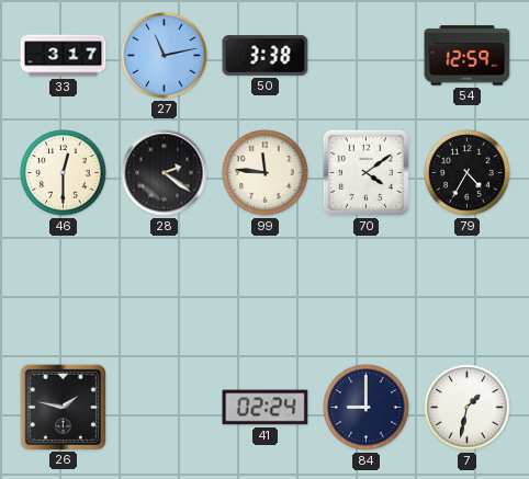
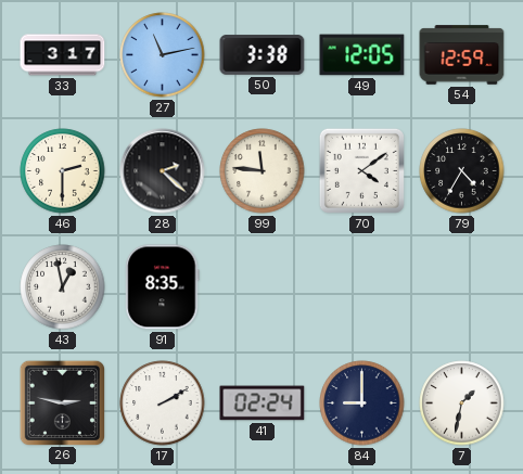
49: none -> 12:05
46: 12:30 -> 2:30
28: 2:21 -> 2:22
43: none -> 12:58
91: none -> 8:35
26: 1:47 -> 2:47
17: none -> 2:10
